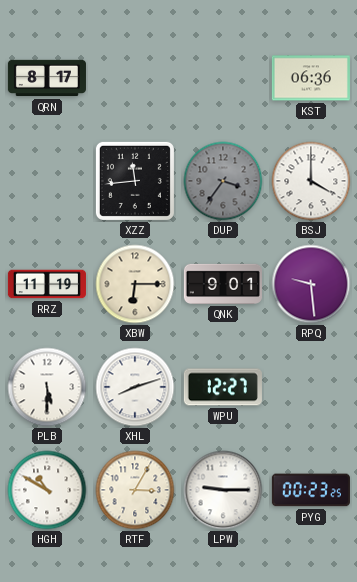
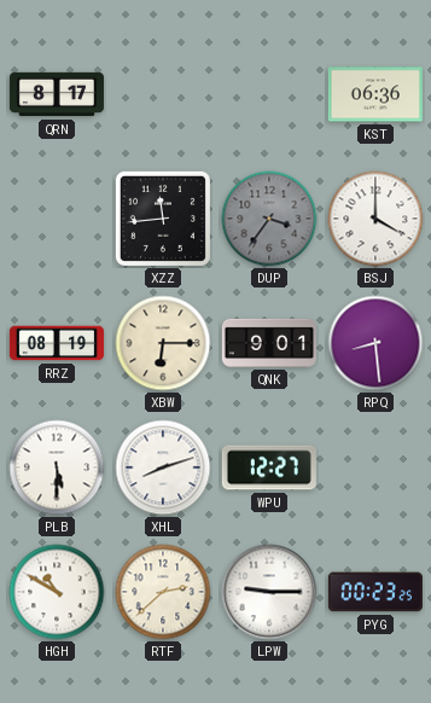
RRZ: 11:19 -> 08:19
RPQ: 9:29 -> 8:29
RTF: 3:05 -> 2:38
